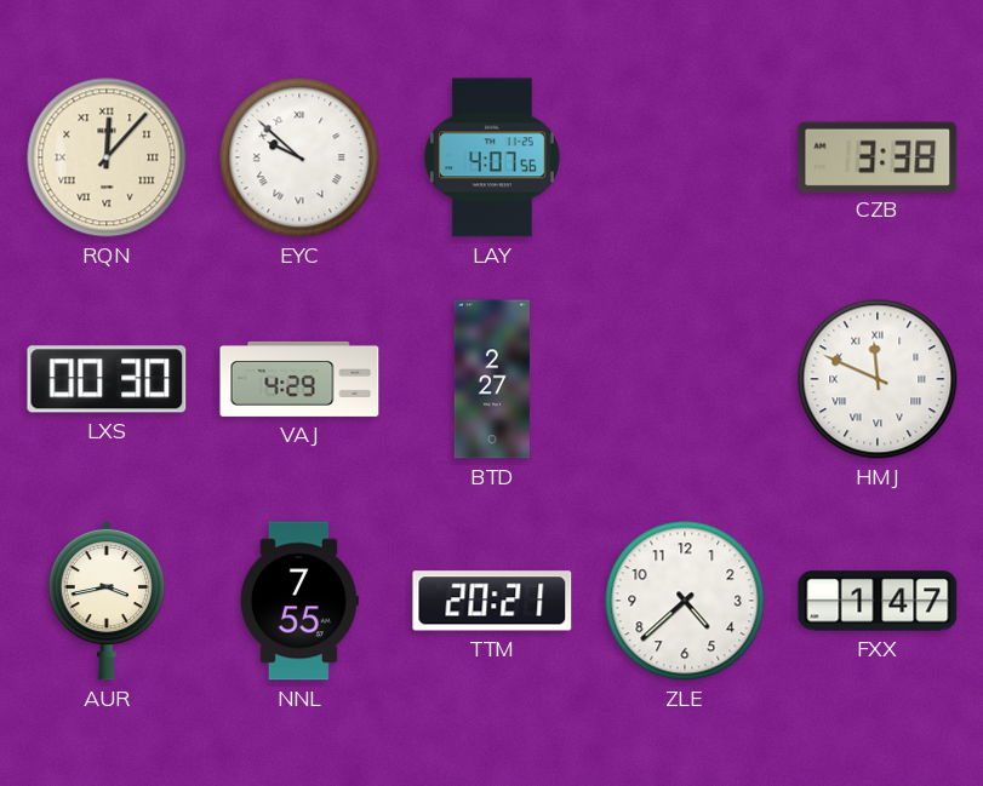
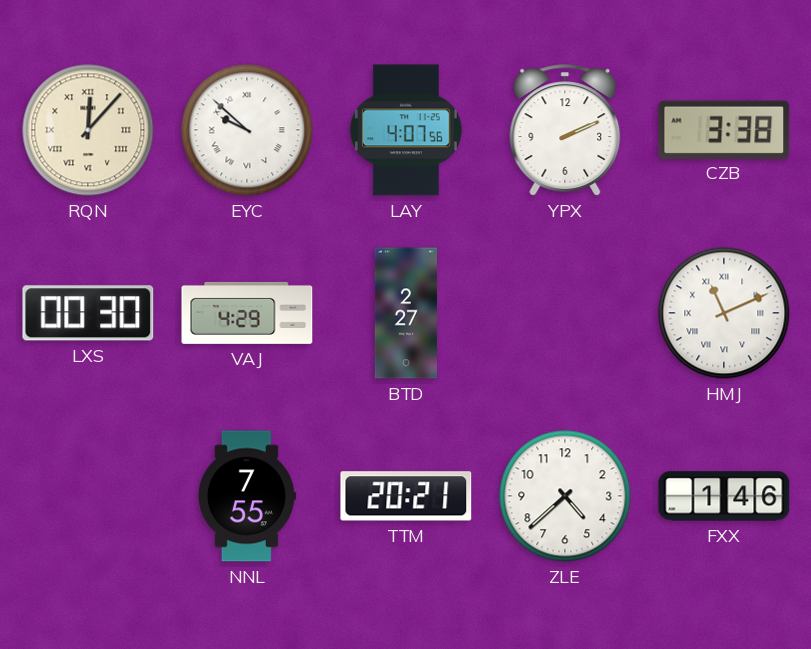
YPX: none -> 2:11
HMJ: 11:49 -> 11:11
AUR: 3:43 -> none
FXX: 1:47 -> 1:46
